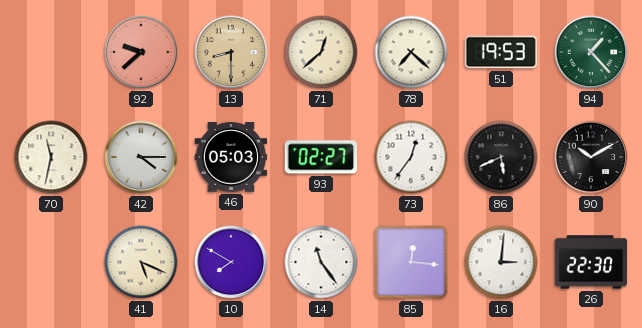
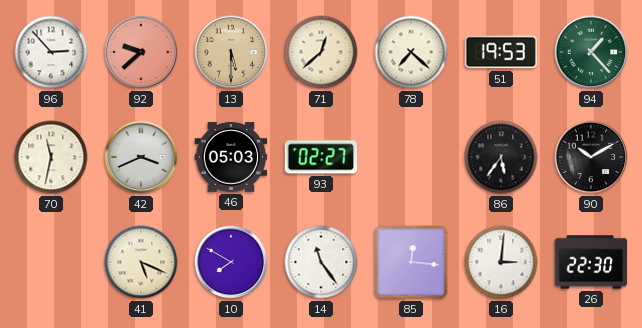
96: none -> 2:53
13: 8:30 -> 5:30
42: 4:15 -> 3:41
73: 12:36 -> none
86: 5:41 -> 5:36
